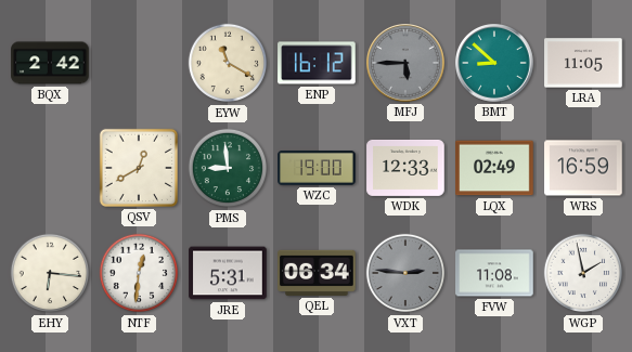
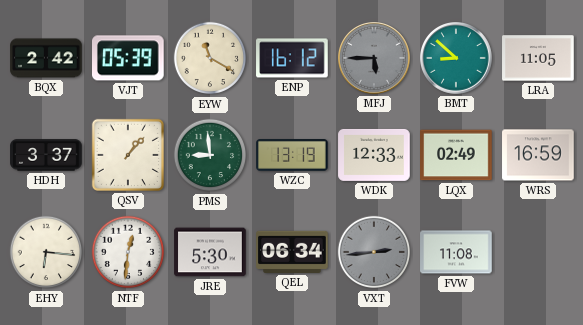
VJT: none -> 05:39
HDH: none -> 3:37
QSV: 12:40 -> 1:07
WZC: 19:00 -> 13:19
JRE: 5:31 -> 5:30
VXT: 2:46 -> 2:44
WGP: 1:58 -> none
